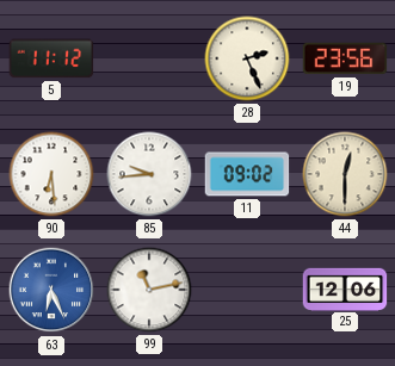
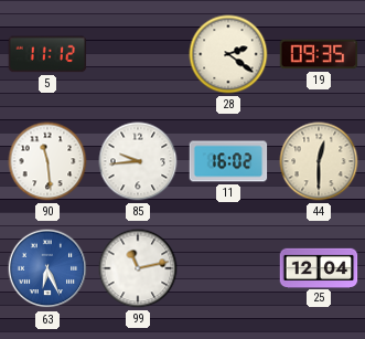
28: 2:26 -> 2:21
19: 23:56 -> 09:35
90: 6:29 -> 11:29
11: 09:02 -> 16:02
25: 12:06 -> 12:04
